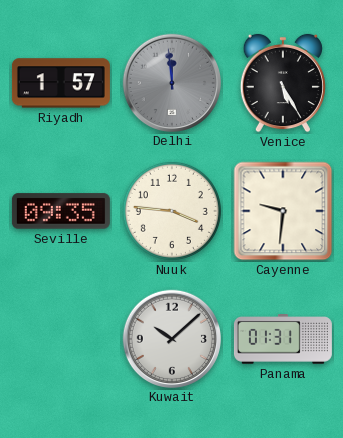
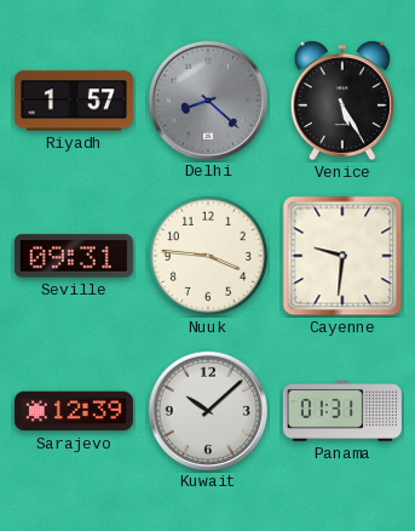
Delhi: 11:59 -> 8:22
Seville: 09:35 -> 09:31
Sarajevo: none -> 12:39
